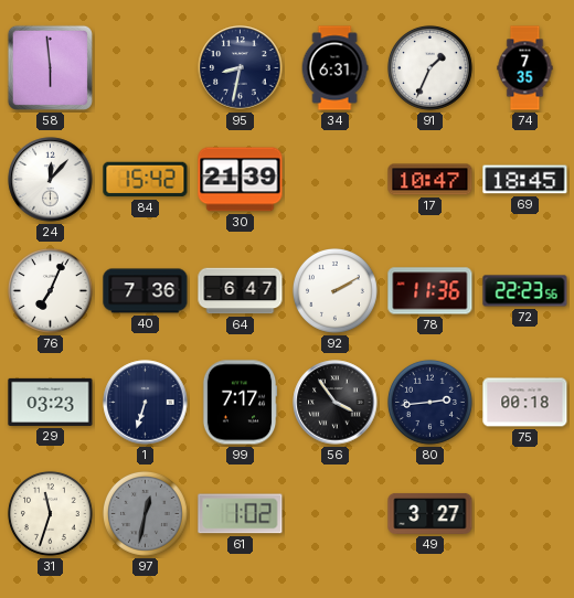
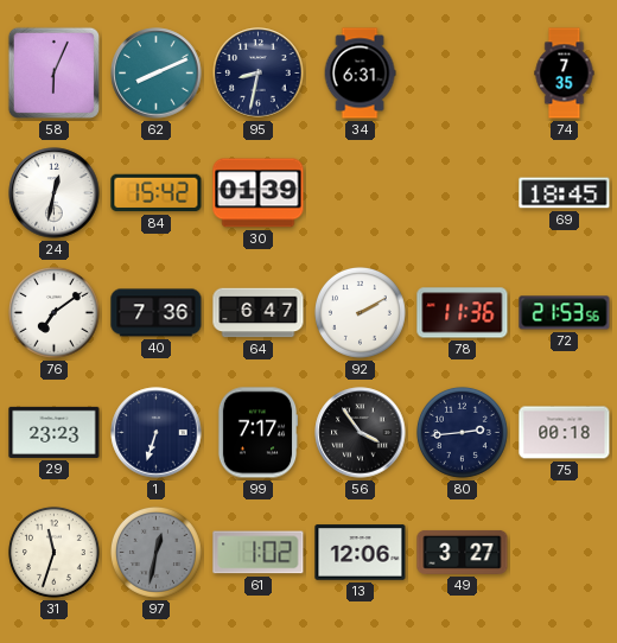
58: 5:59 -> 6:04
62: none -> 8:11
91: 1:34 -> none
24: 12:07 -> 12:32
30: 21:39 -> 01:39
17: 10:47 -> none
76: 7:04 -> 7:09
72: 22:23 -> 21:53
29: 03:23 -> 23:23
13: none -> 12:06
